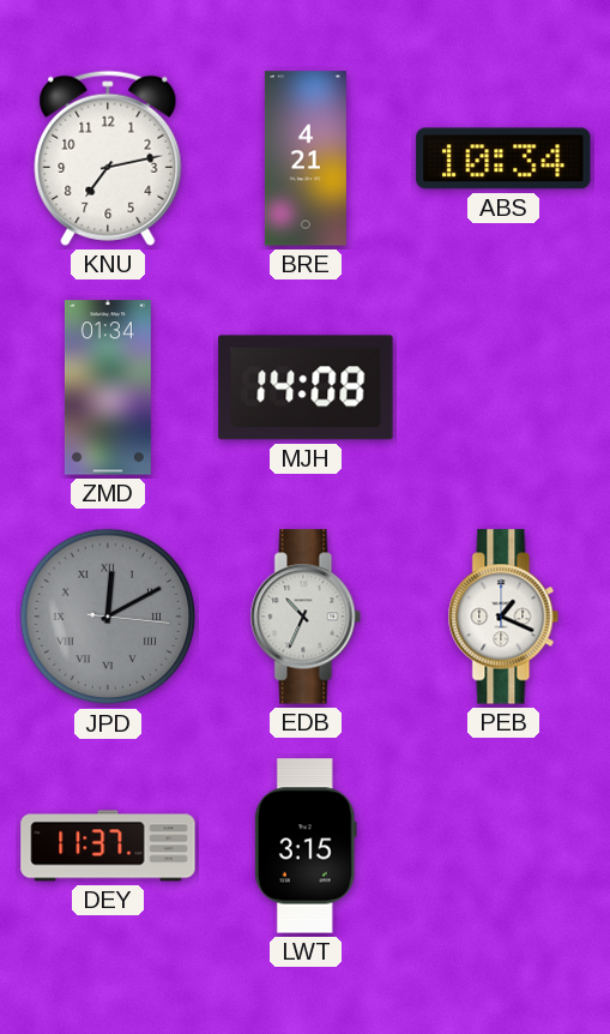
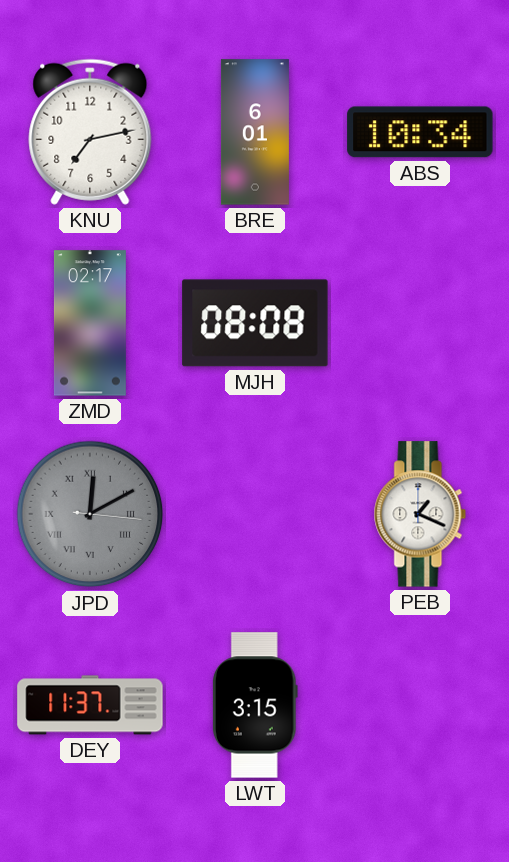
BRE: 4:21 -> 6:01
ZMD: 01:34 -> 02:17
MJH: 14:08 -> 08:08
EDB: 10:34 -> none
